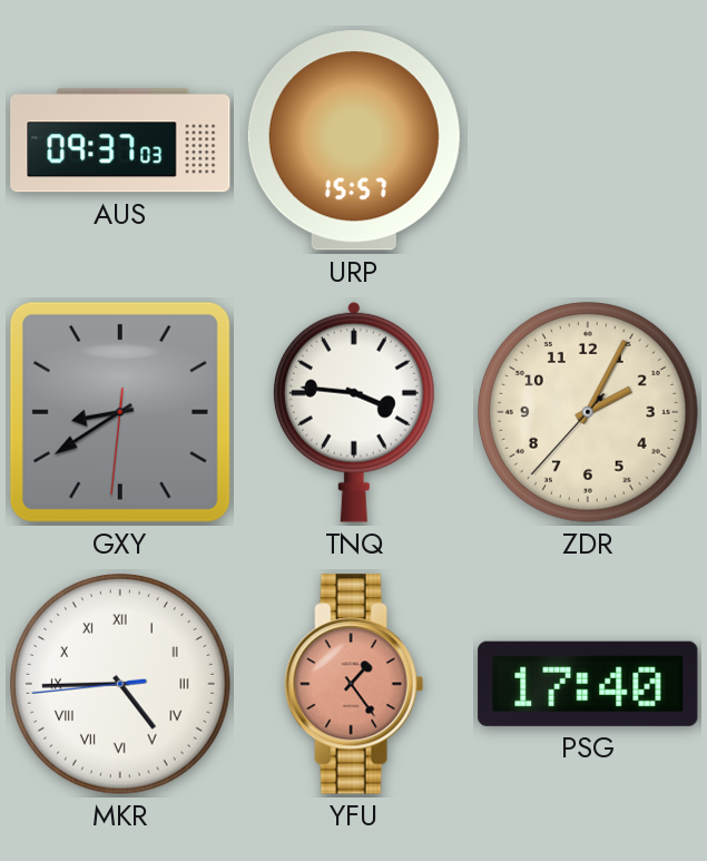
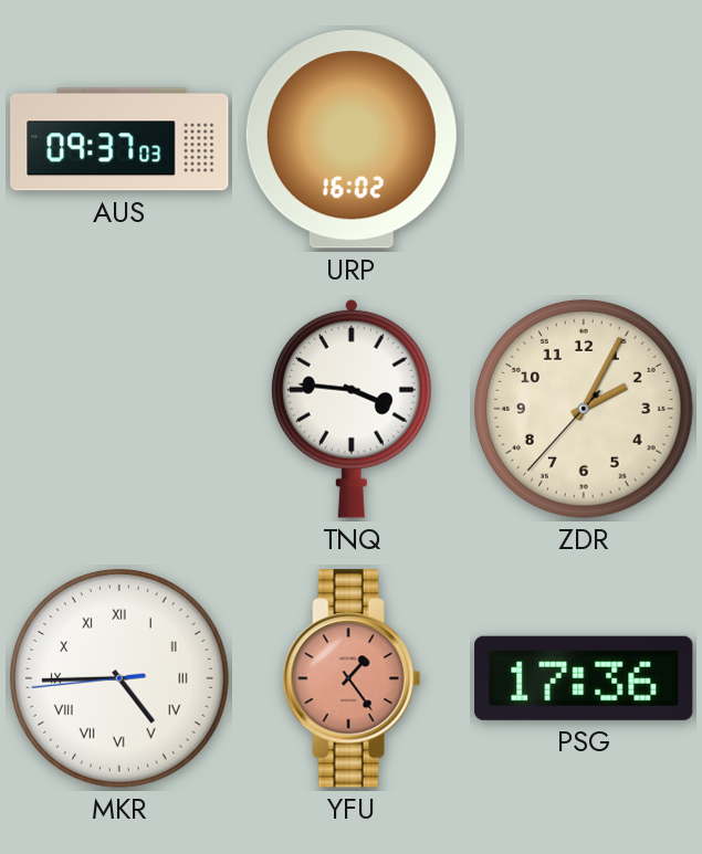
URP: 15:57 -> 16:02
GXY: 8:39 -> none
PSG: 17:40 -> 17:36
